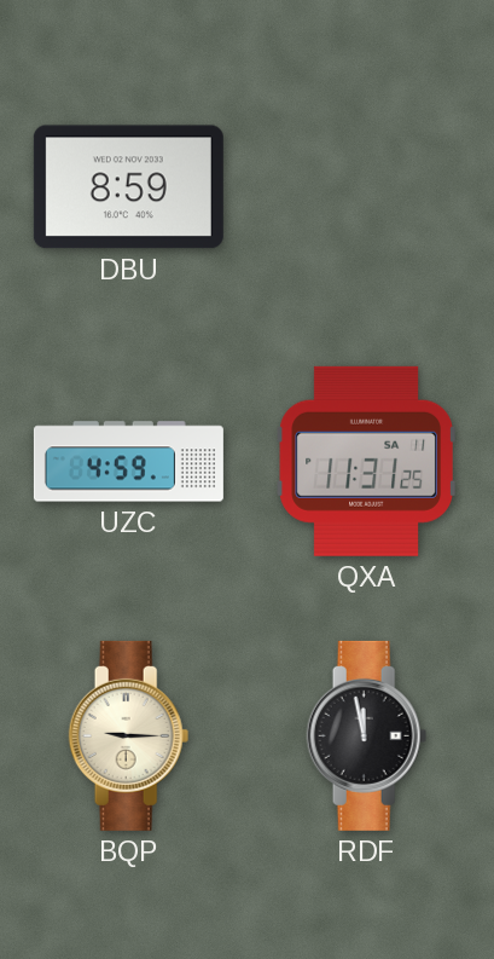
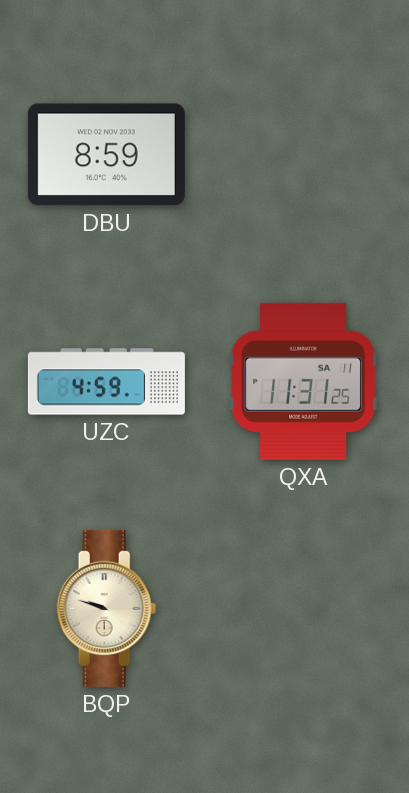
BQP: 9:15 -> 9:48
RDF: 11:58 -> none
